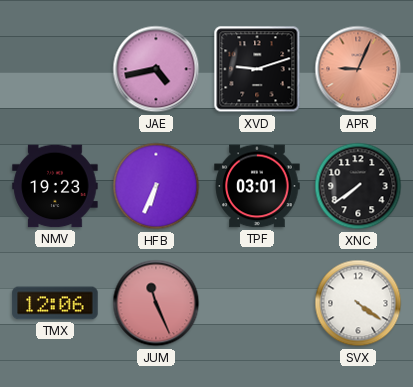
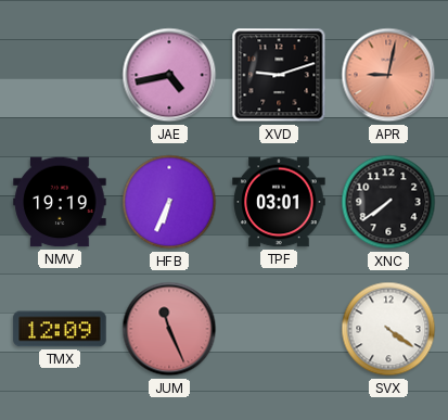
APR: 9:04 -> 9:02
NMV: 19:23 -> 19:19
TMX: 12:06 -> 12:09
